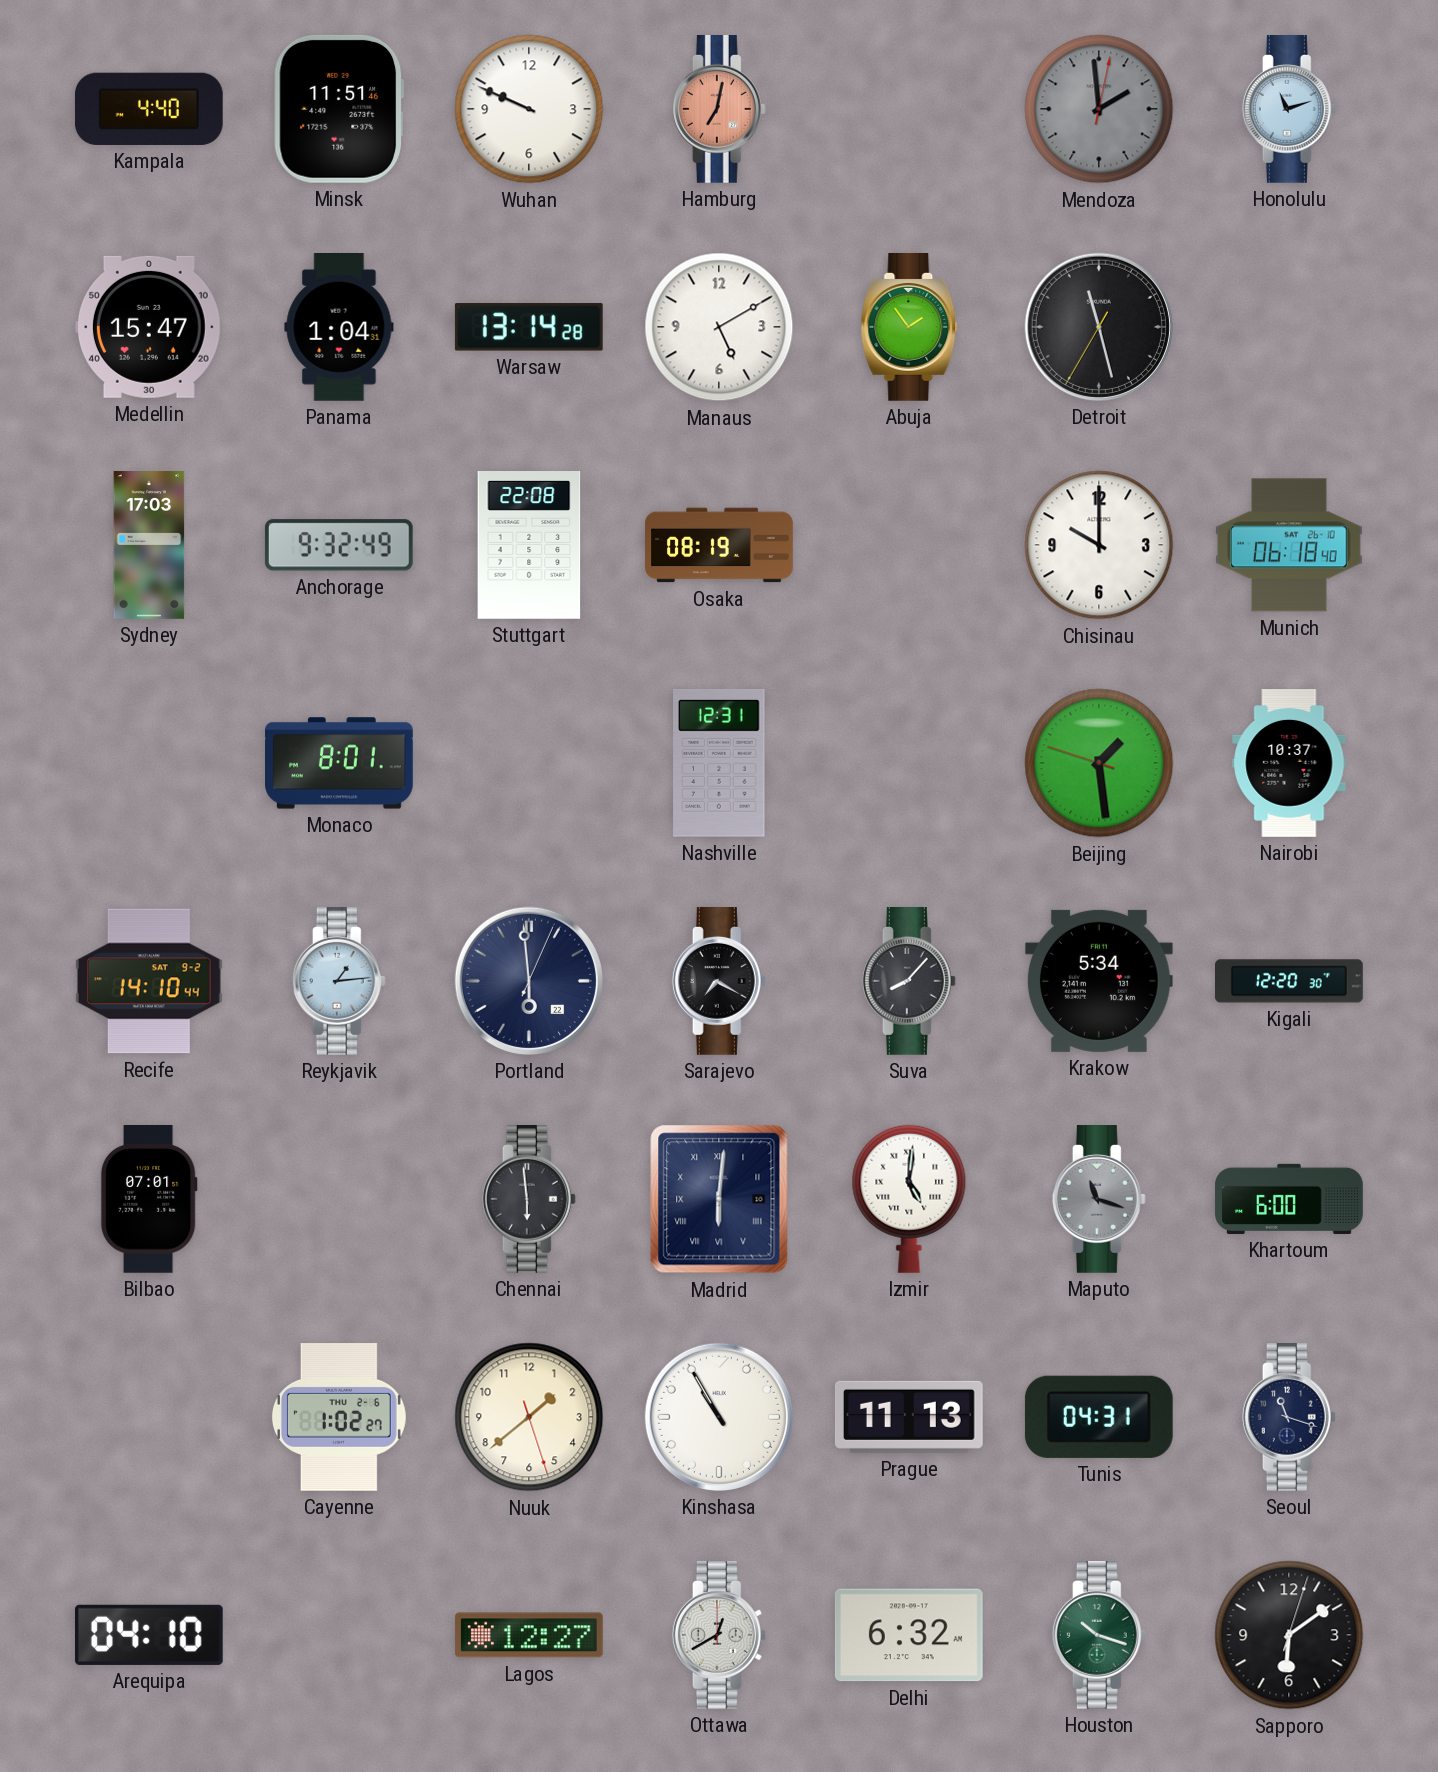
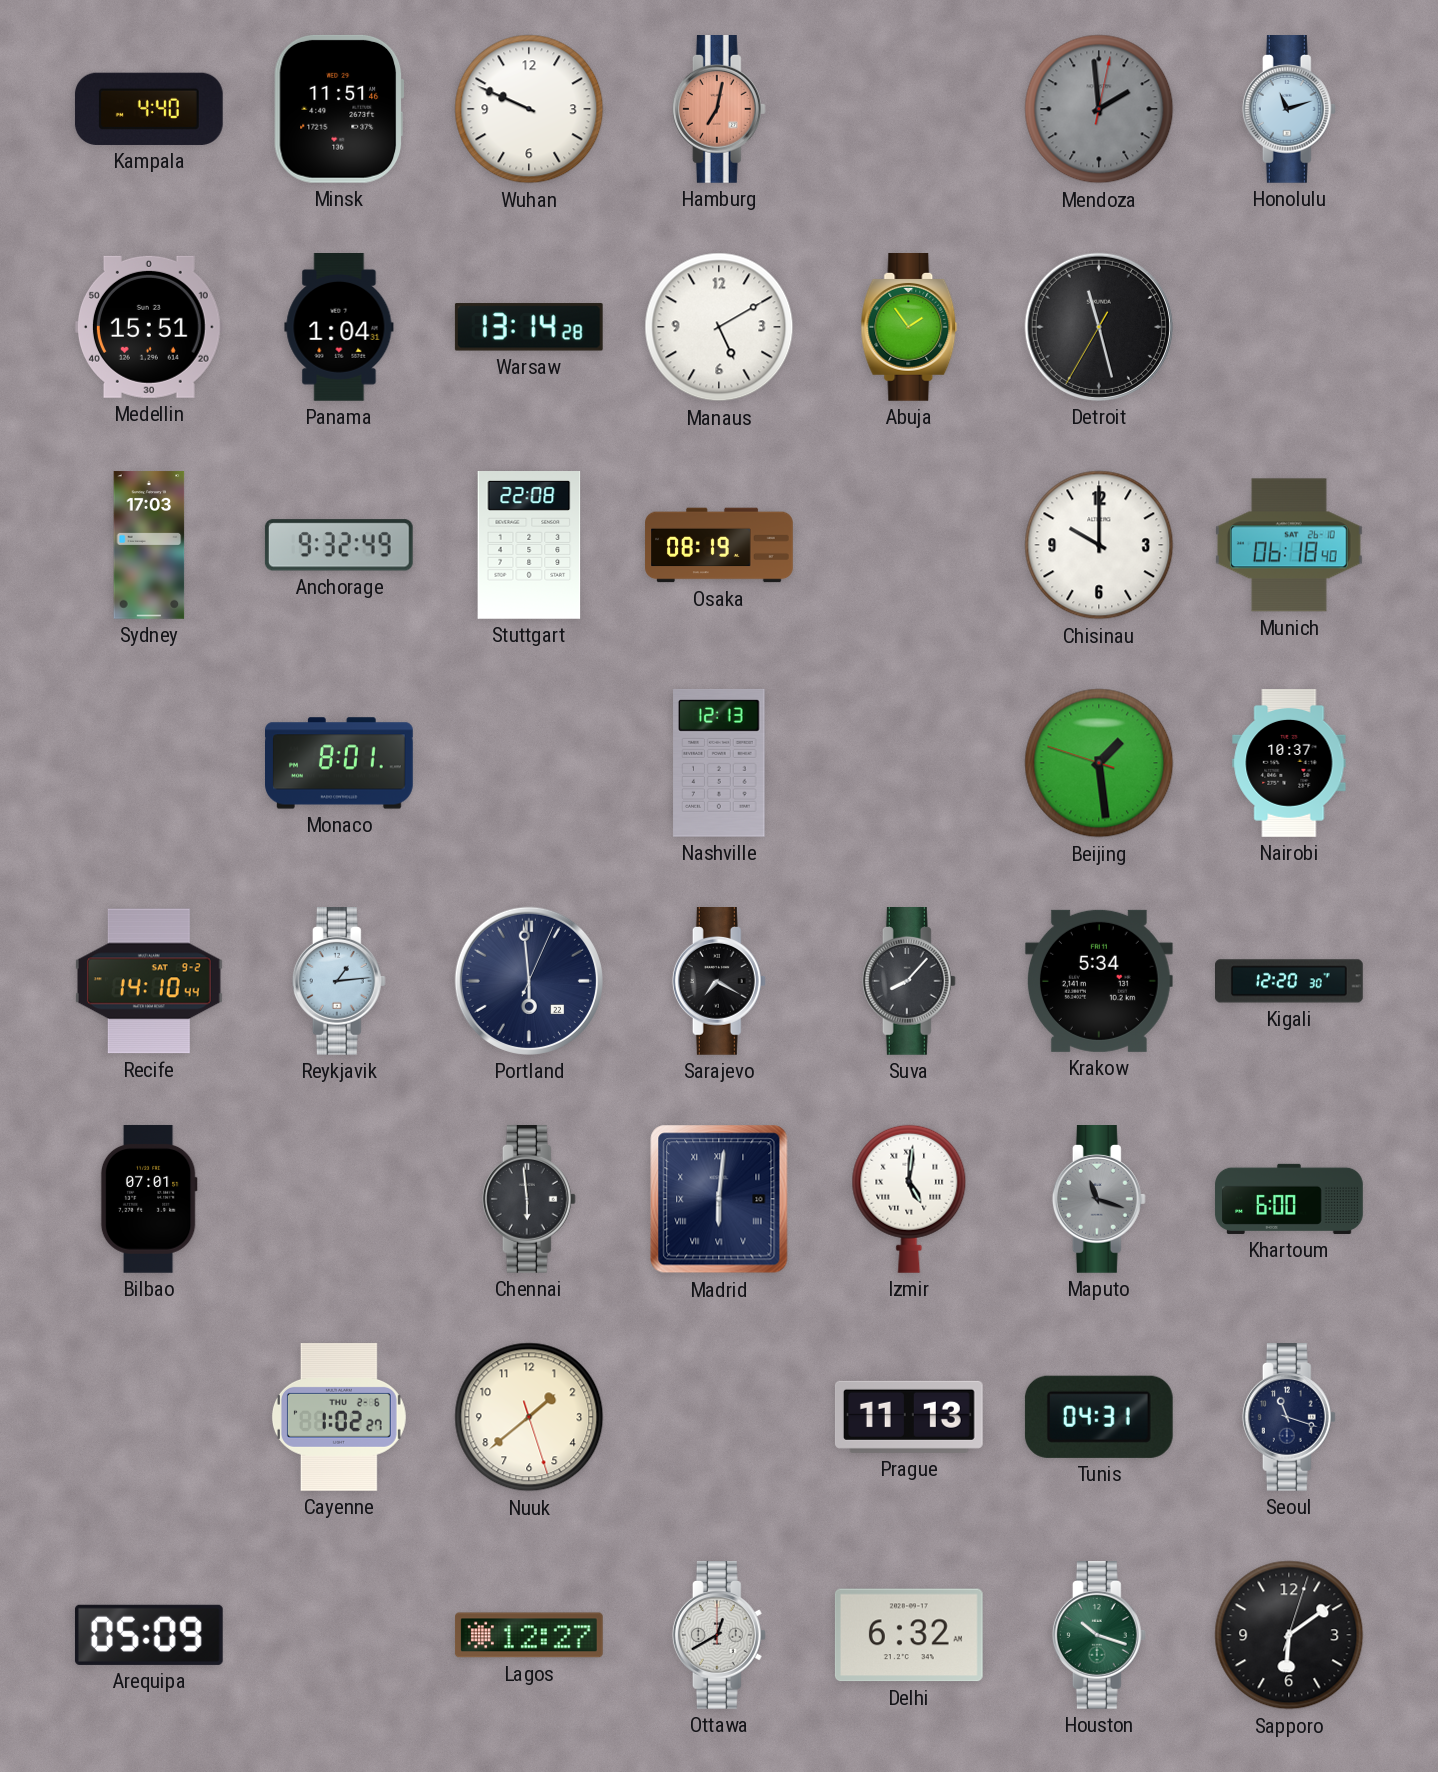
Medellin: 15:47 -> 15:51
Nashville: 12:31 -> 12:13
Kinshasa: 10:55 -> none
Arequipa: 04:10 -> 05:09
